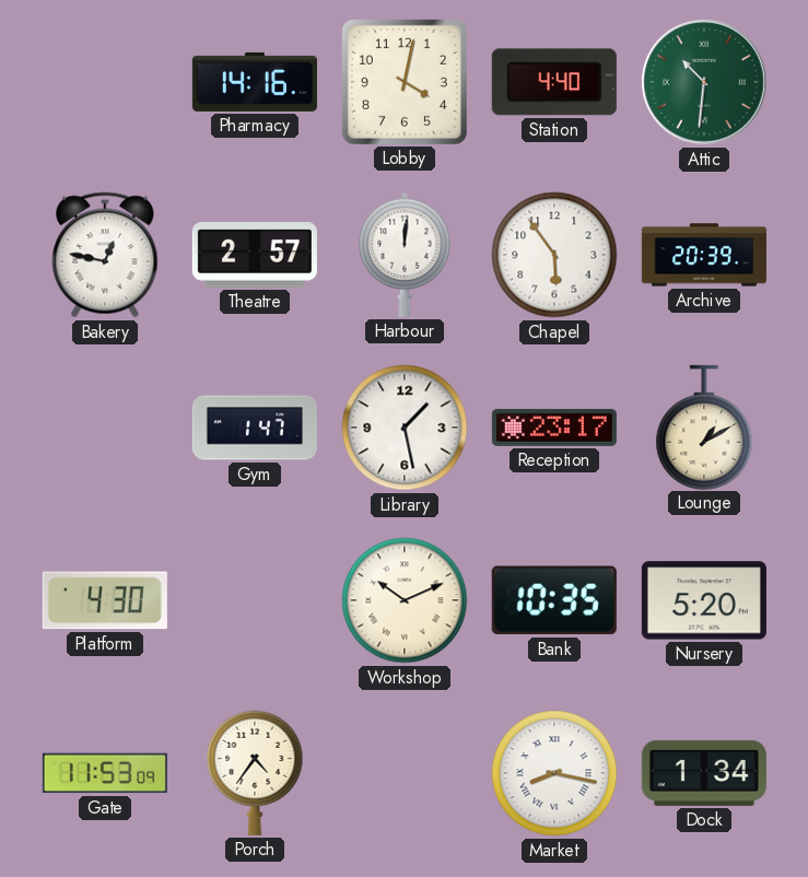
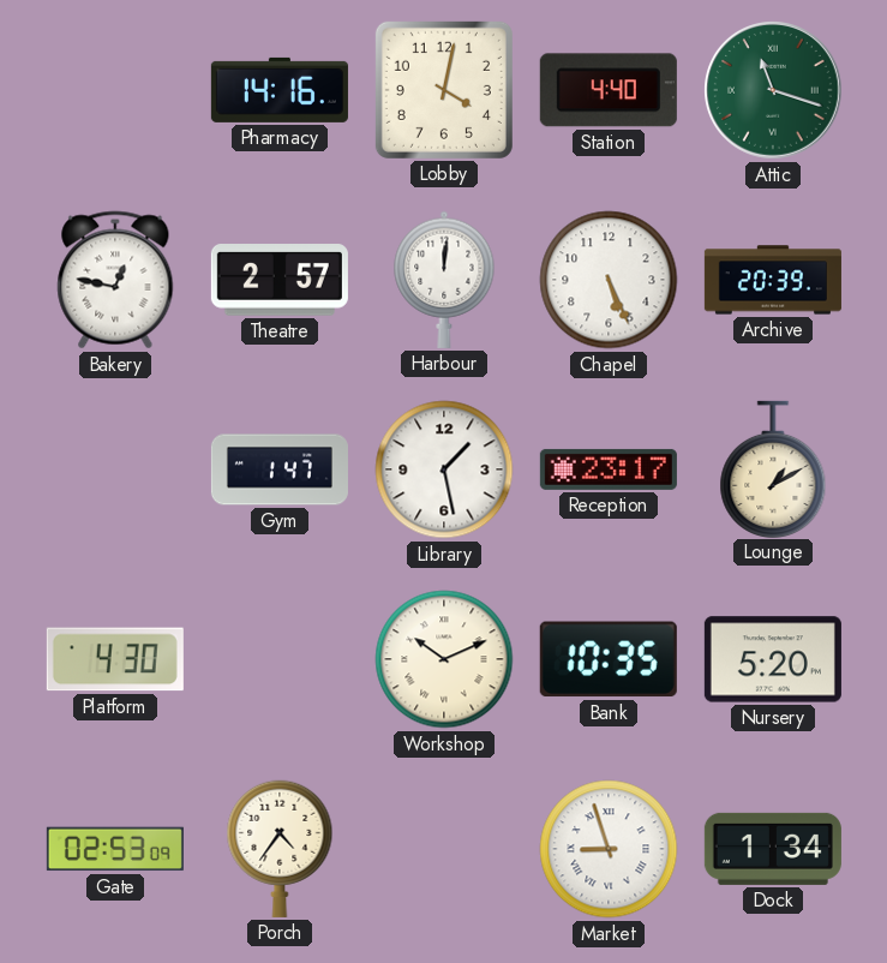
Attic: 10:31 -> 11:18
Chapel: 5:54 -> 5:26
Gate: 11:53 -> 02:53
Market: 8:17 -> 8:57
